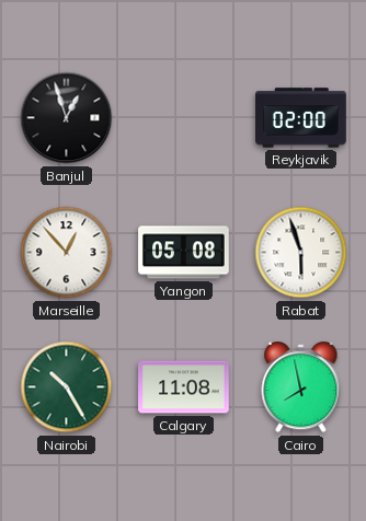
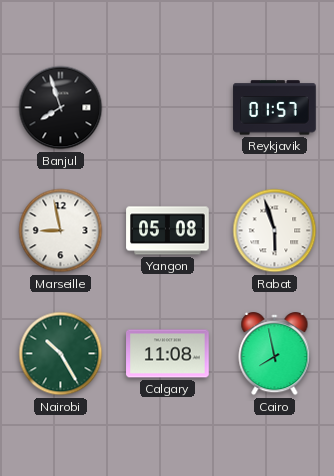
Banjul: 12:57 -> 7:57
Reykjavik: 02:00 -> 01:57
Marseille: 12:53 -> 8:58
